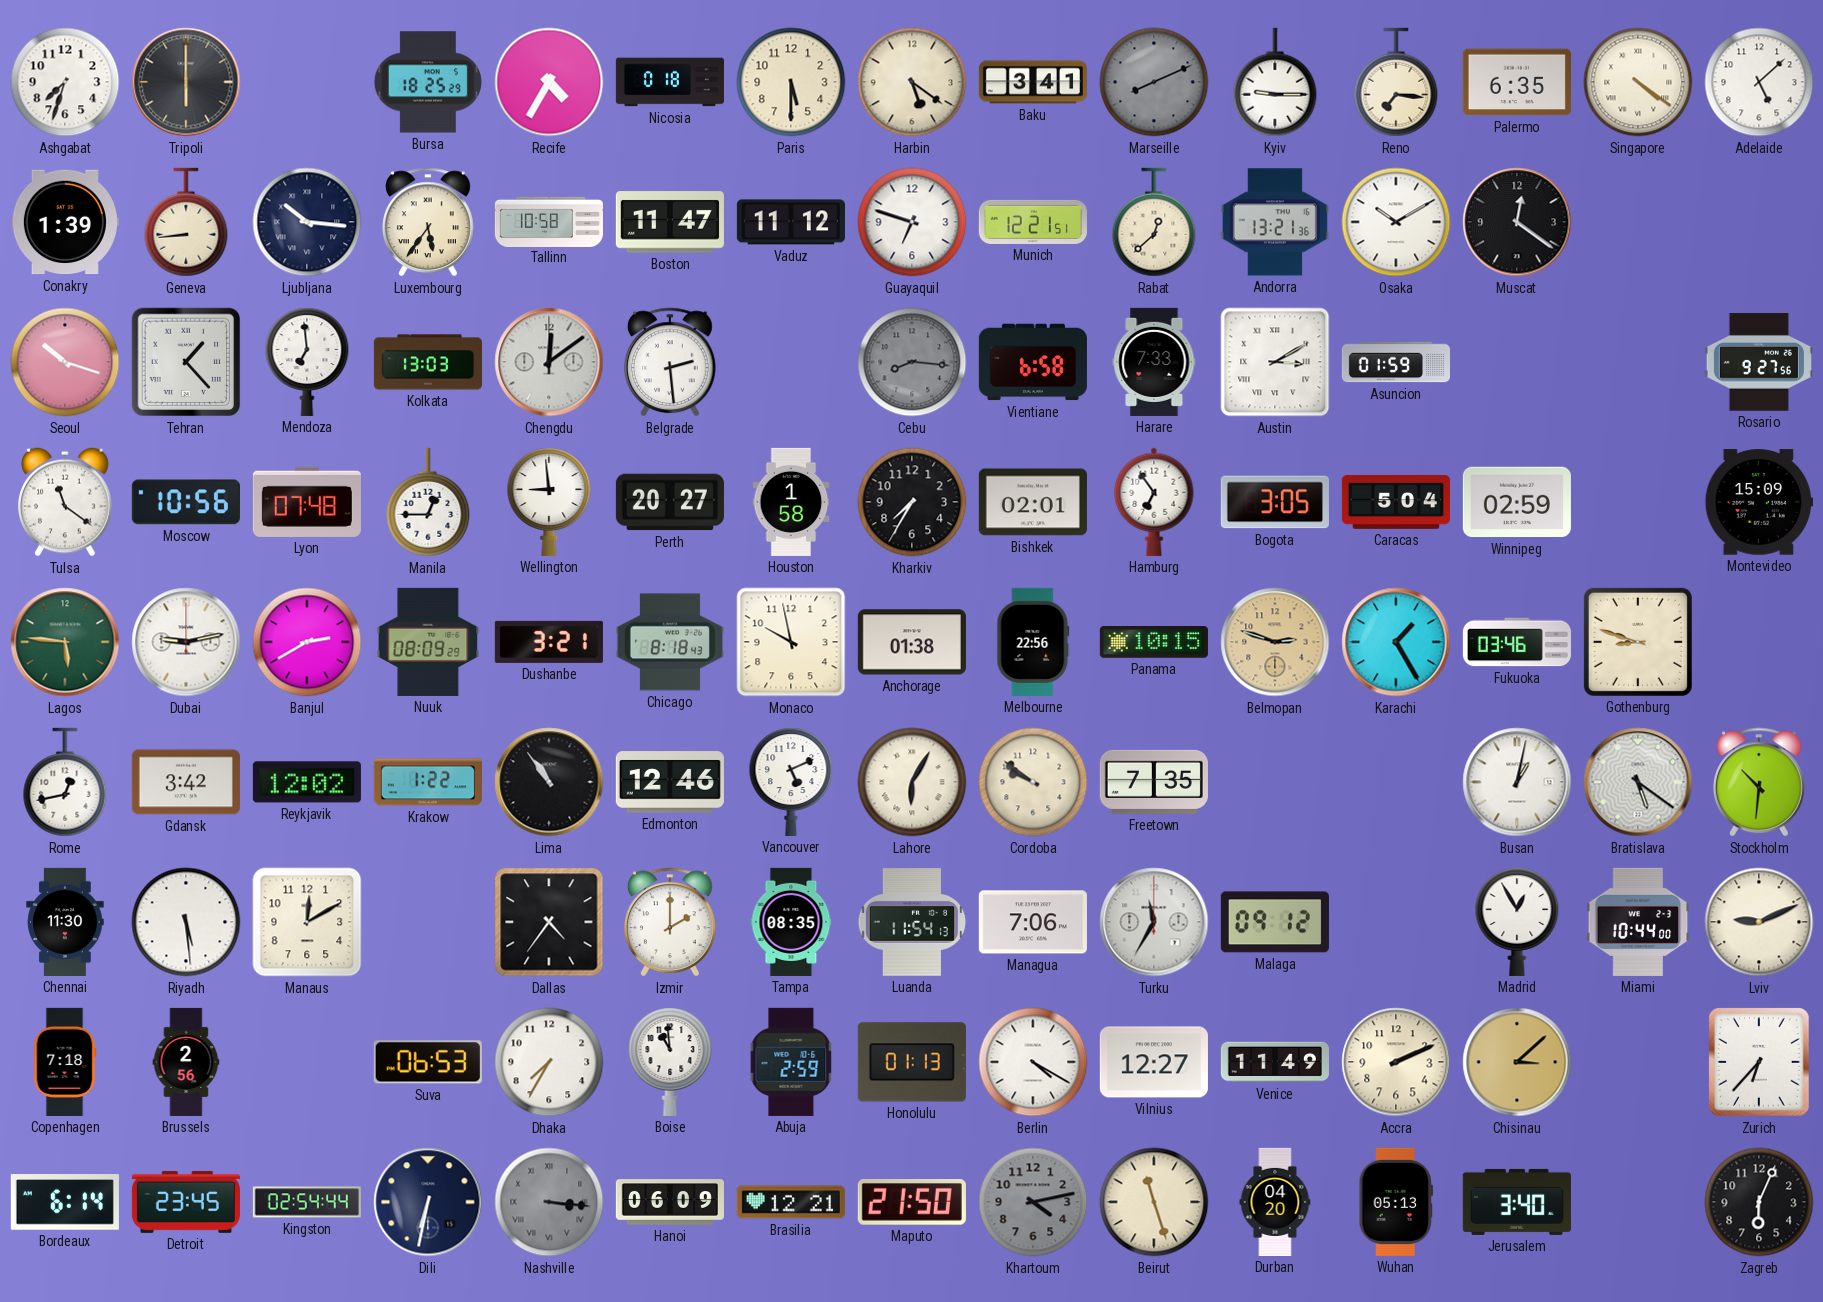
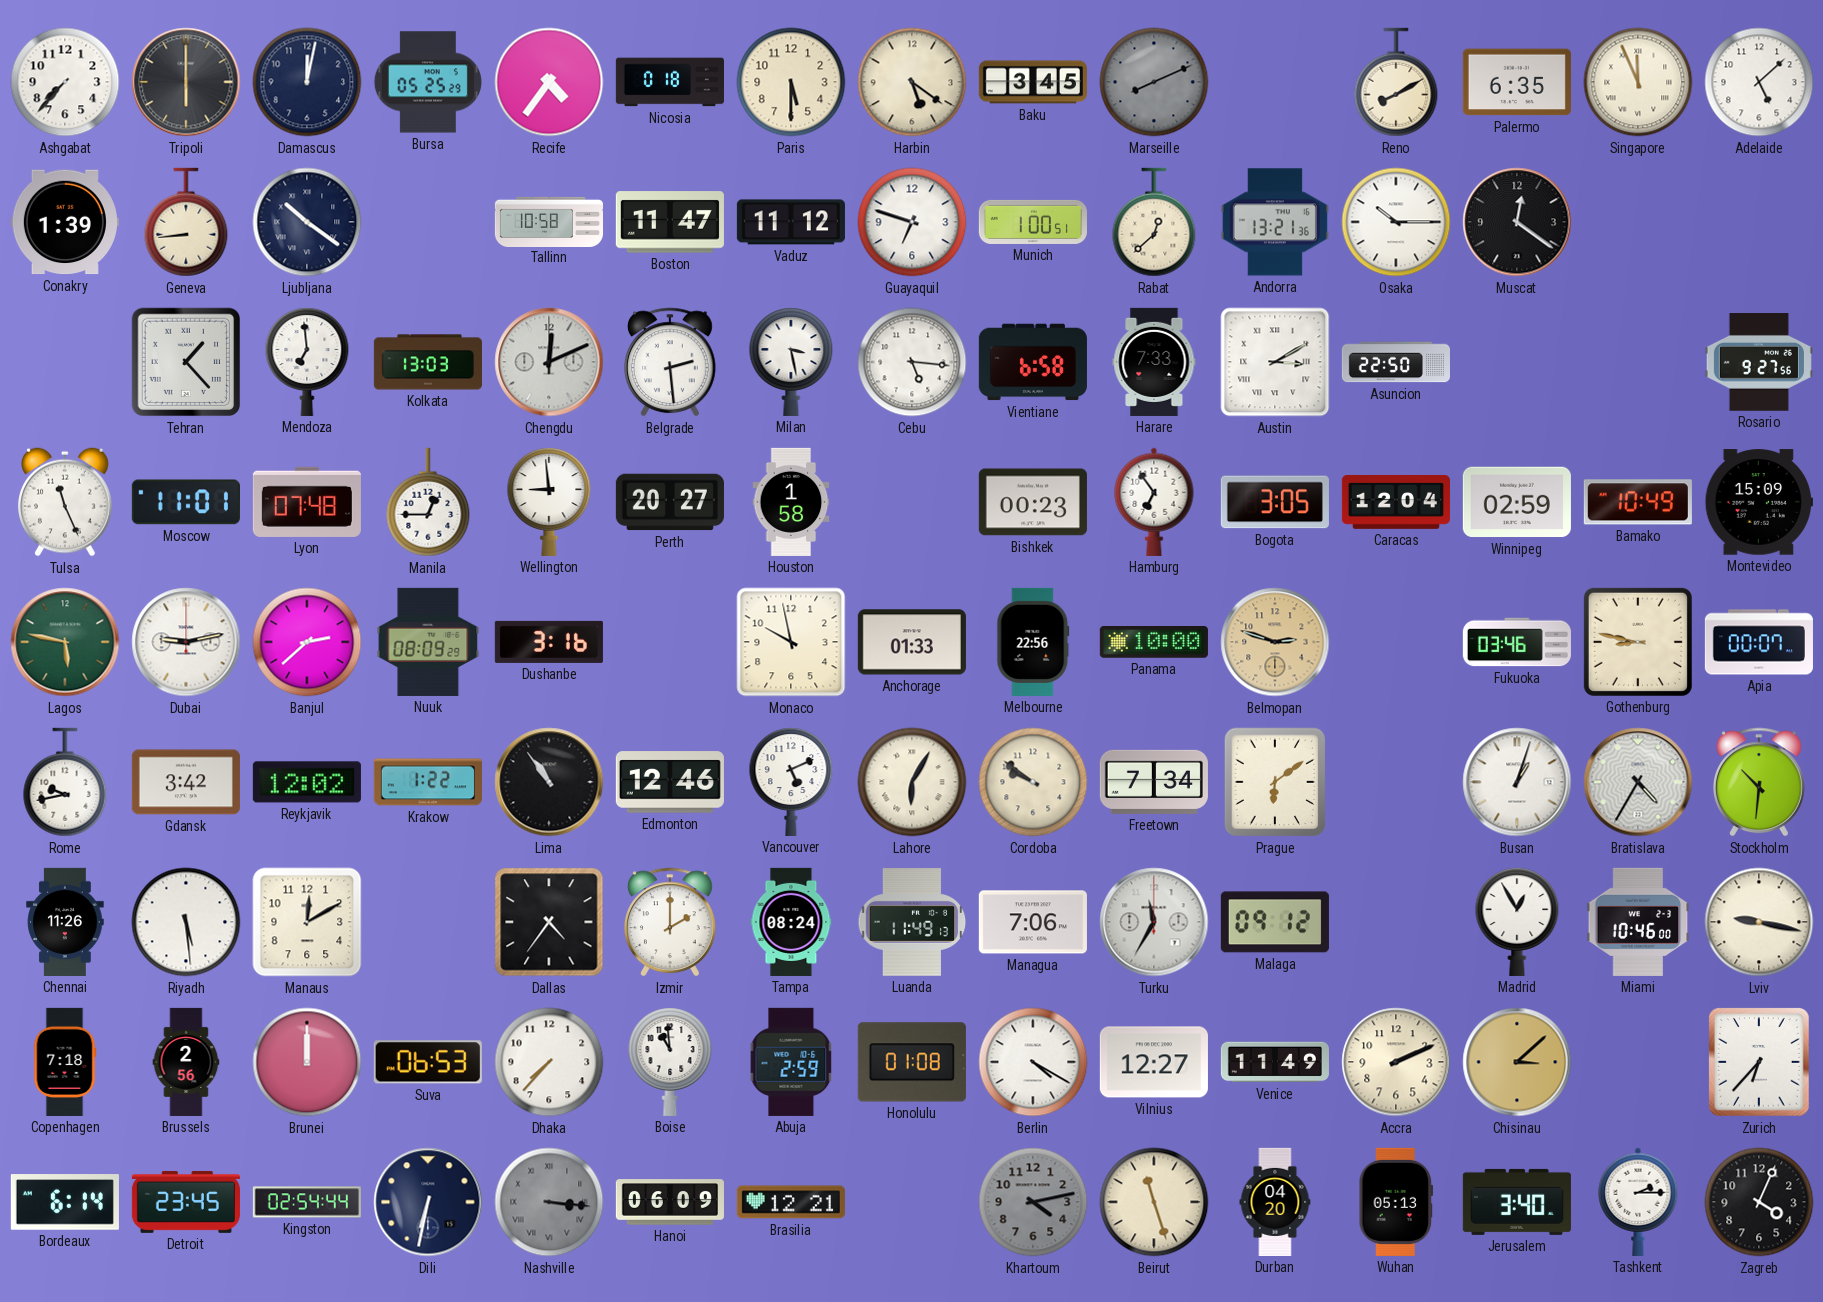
Ashgabat: 7:33 -> 7:37
Damascus: none -> 12:02
Bursa: 18:25 -> 05:25
Recife: 4:35 -> 4:36
Baku: 3:41 -> 3:45
Kyiv: 9:15 -> none
Reno: 7:16 -> 8:10
Singapore: 4:21 -> 11:56
Ljubljana: 10:16 -> 10:21
Luxembourg: 5:36 -> none
Munich: 12:21 -> 1:00
Osaka: 10:10 -> 10:15
Seoul: 10:18 -> none
Chengdu: 12:09 -> 12:11
Milan: none -> 3:28
Cebu: 8:16 -> 5:16
Cebu dial: grey -> white
Asuncion: 01:59 -> 22:50
Tulsa: 11:21 -> 11:26
Moscow: 10:56 -> 11:01
Kharkiv: 7:35 -> none
Bishkek: 02:01 -> 00:23
Caracas: 5:04 -> 12:04
Bamako: none -> 10:49
Lagos: 5:46 -> 5:47
Banjul: 2:40 -> 2:38
Dushanbe: 3:21 -> 3:16
Chicago: 8:18 -> none
Anchorage: 01:38 -> 01:33
Panama: 10:15 -> 10:00
Karachi: 1:25 -> none
Gothenburg: 8:48 -> 8:47
Apia: none -> 00:07
Rome: 12:43 -> 9:43
Freetown: 7:35 -> 7:34
Prague: none -> 6:09
Busan: 1:02 -> 1:03
Bratislava: 5:21 -> 4:35
Chennai: 11:30 -> 11:26
Tampa: 08:35 -> 08:24
Luanda: 11:54 -> 11:49
Miami: 10:44 -> 10:46
Lviv: 9:11 -> 9:17
Brunei: none -> 12:00
Dhaka: 7:35 -> 7:37
Honolulu: 01:13 -> 01:08
Maputo: 21:50 -> none
Tashkent: none -> 2:15
Zagreb: 6:04 -> 4:04
